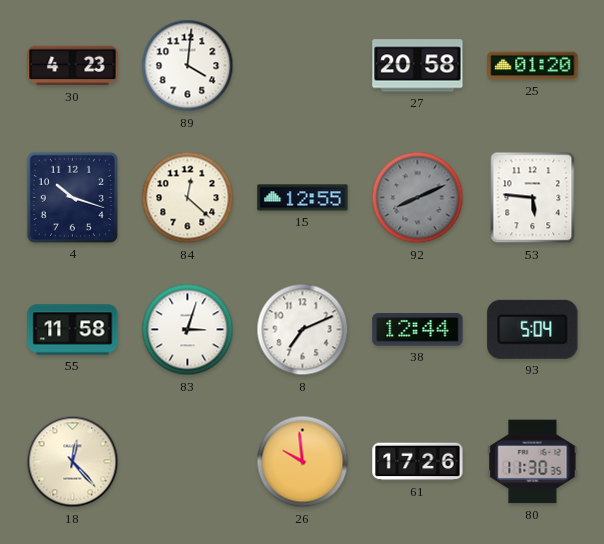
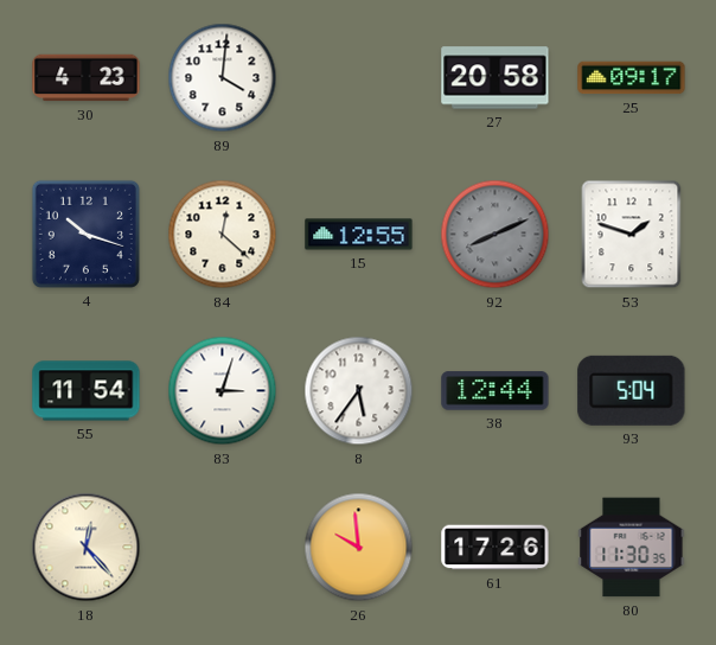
25: 01:20 -> 09:17
53: 5:46 -> 1:48
55: 11:58 -> 11:54
8: 7:11 -> 5:36
